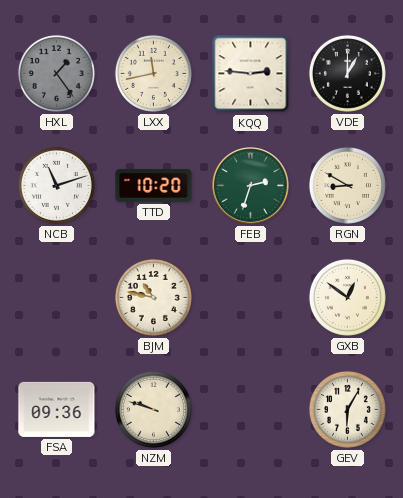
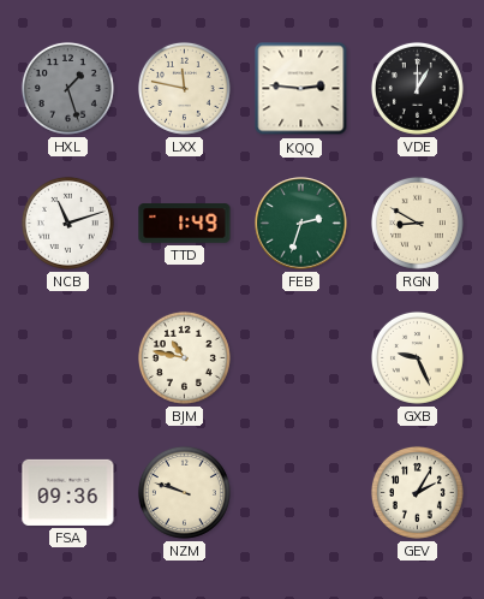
HXL: 1:24 -> 1:27
LXX: 11:43 -> 11:47
TTD: 10:20 -> 1:49
GXB: 12:51 -> 9:26
GEV: 6:05 -> 2:05
